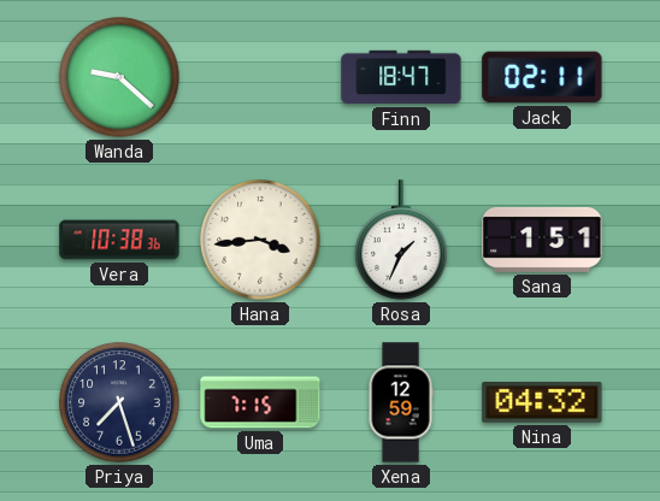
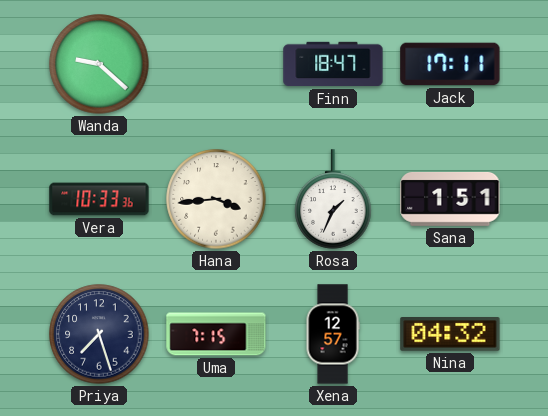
Jack: 02:11 -> 17:11
Vera: 10:38 -> 10:33
Xena: 12:59 -> 12:57
